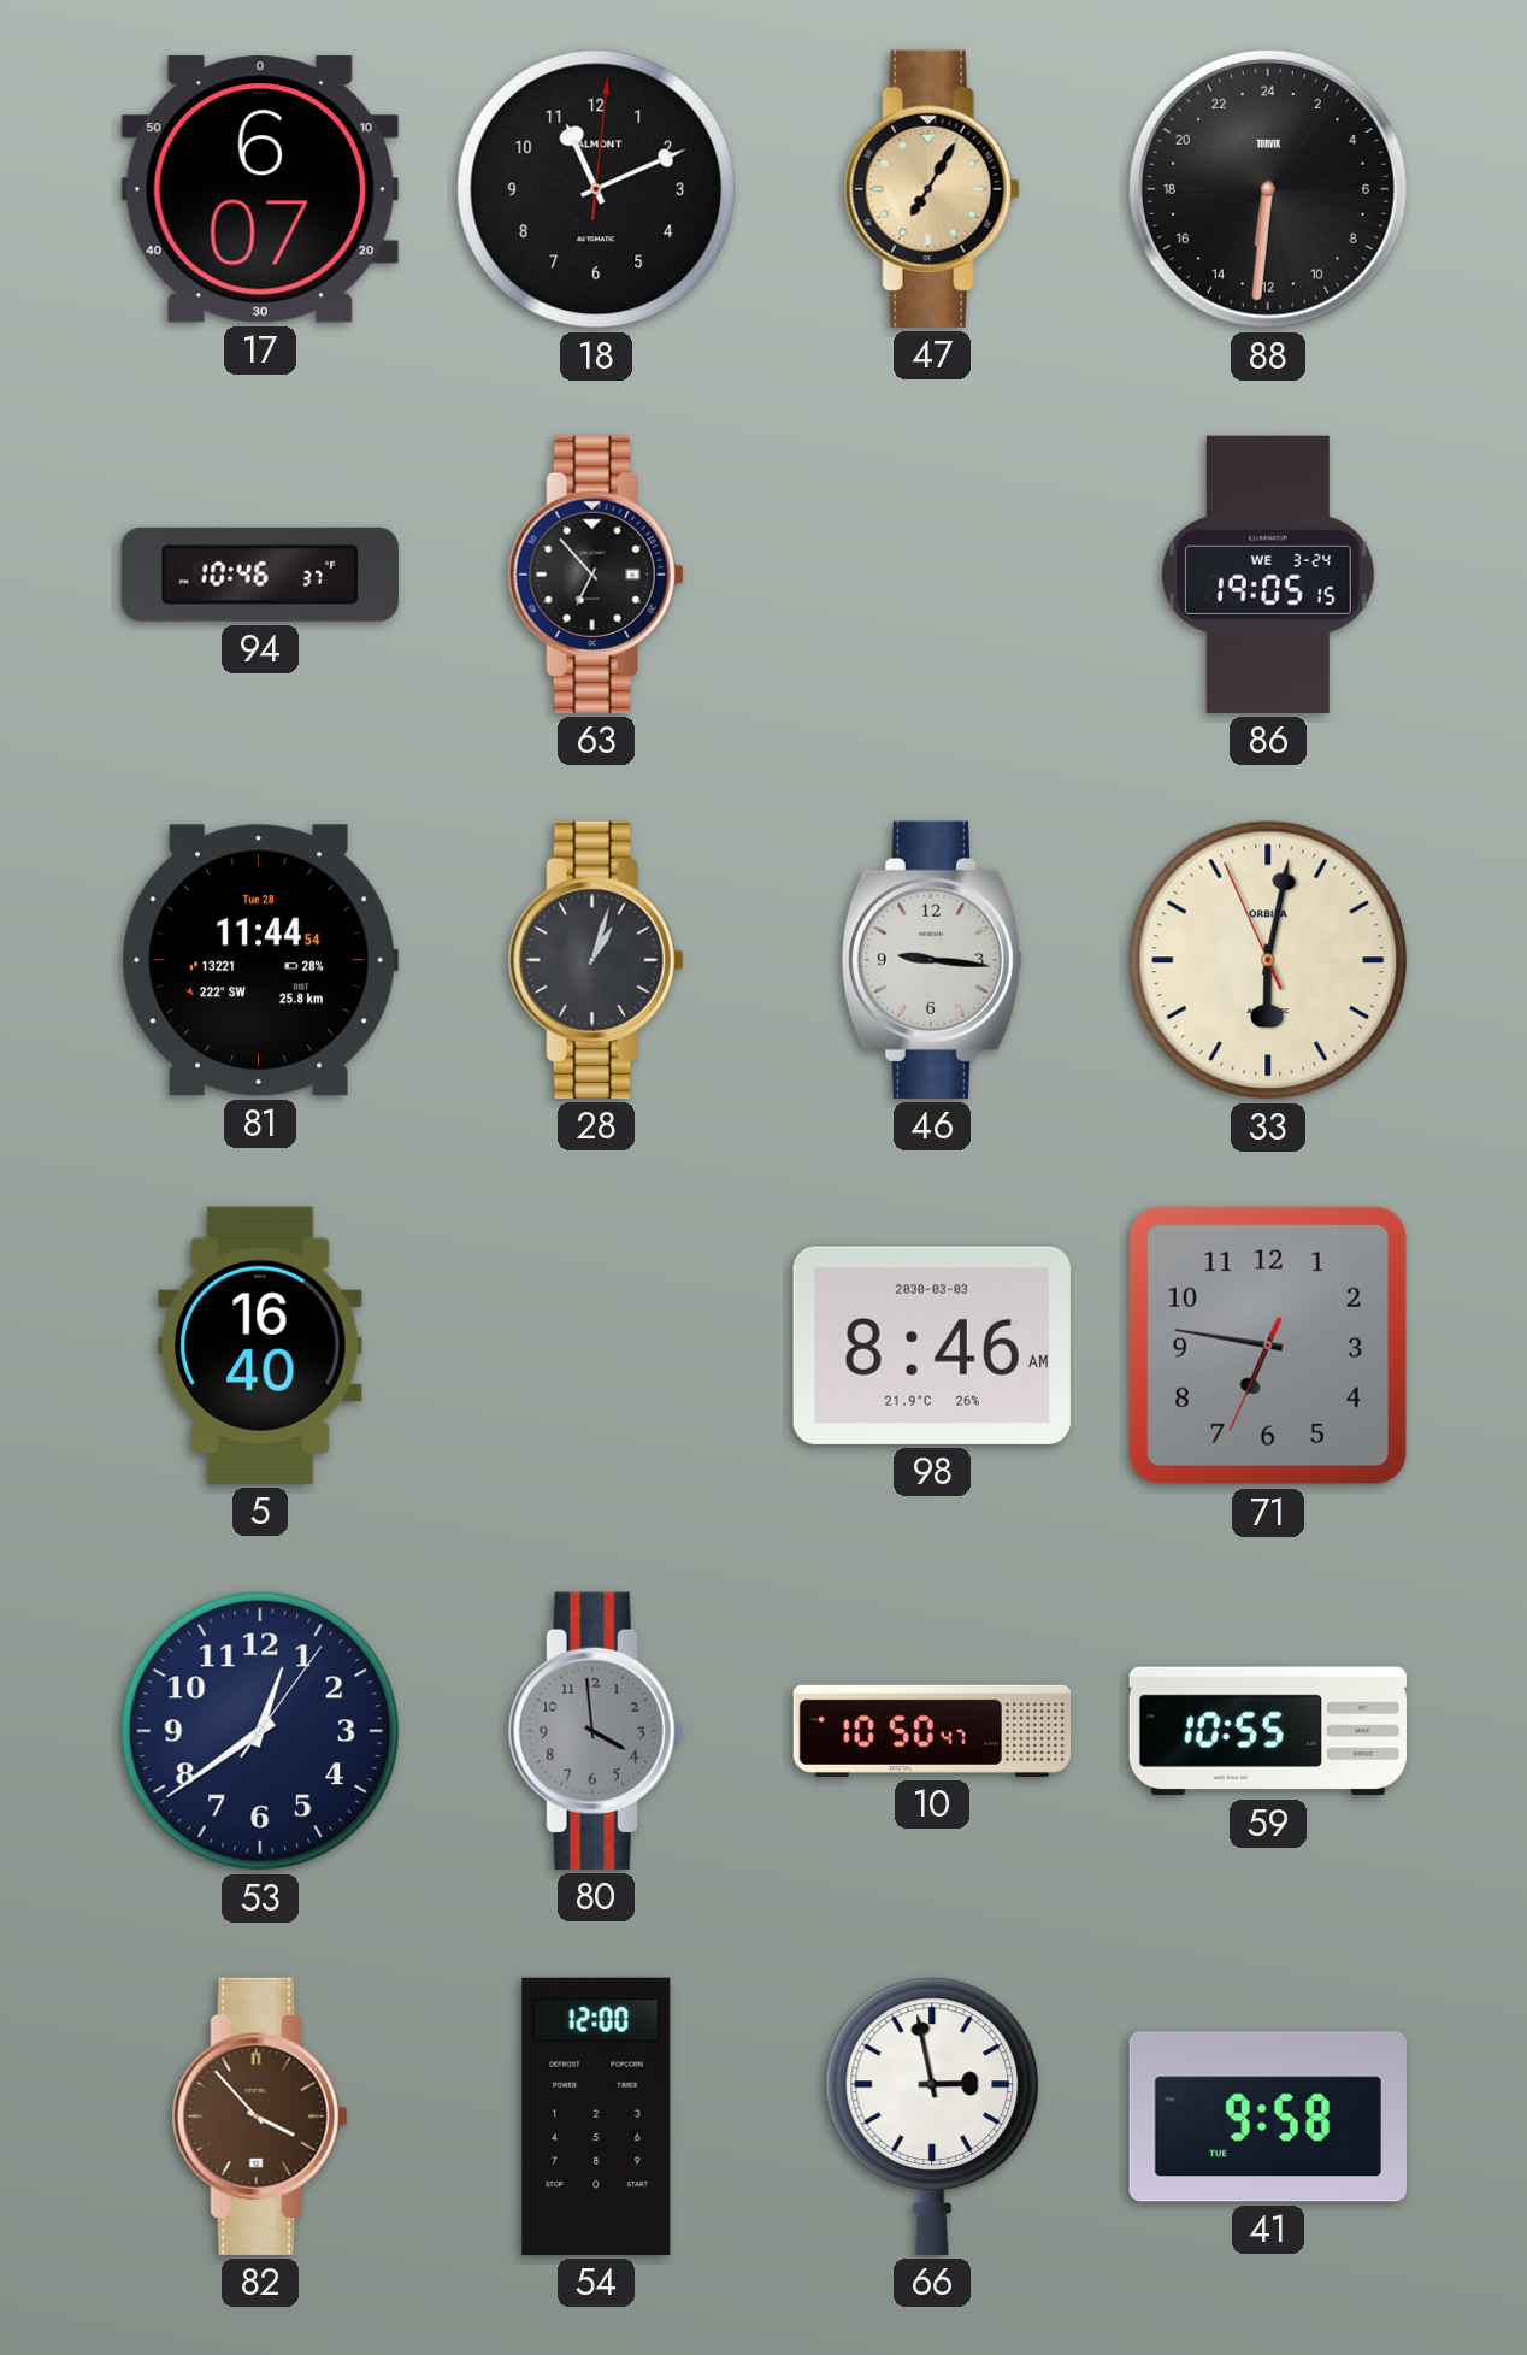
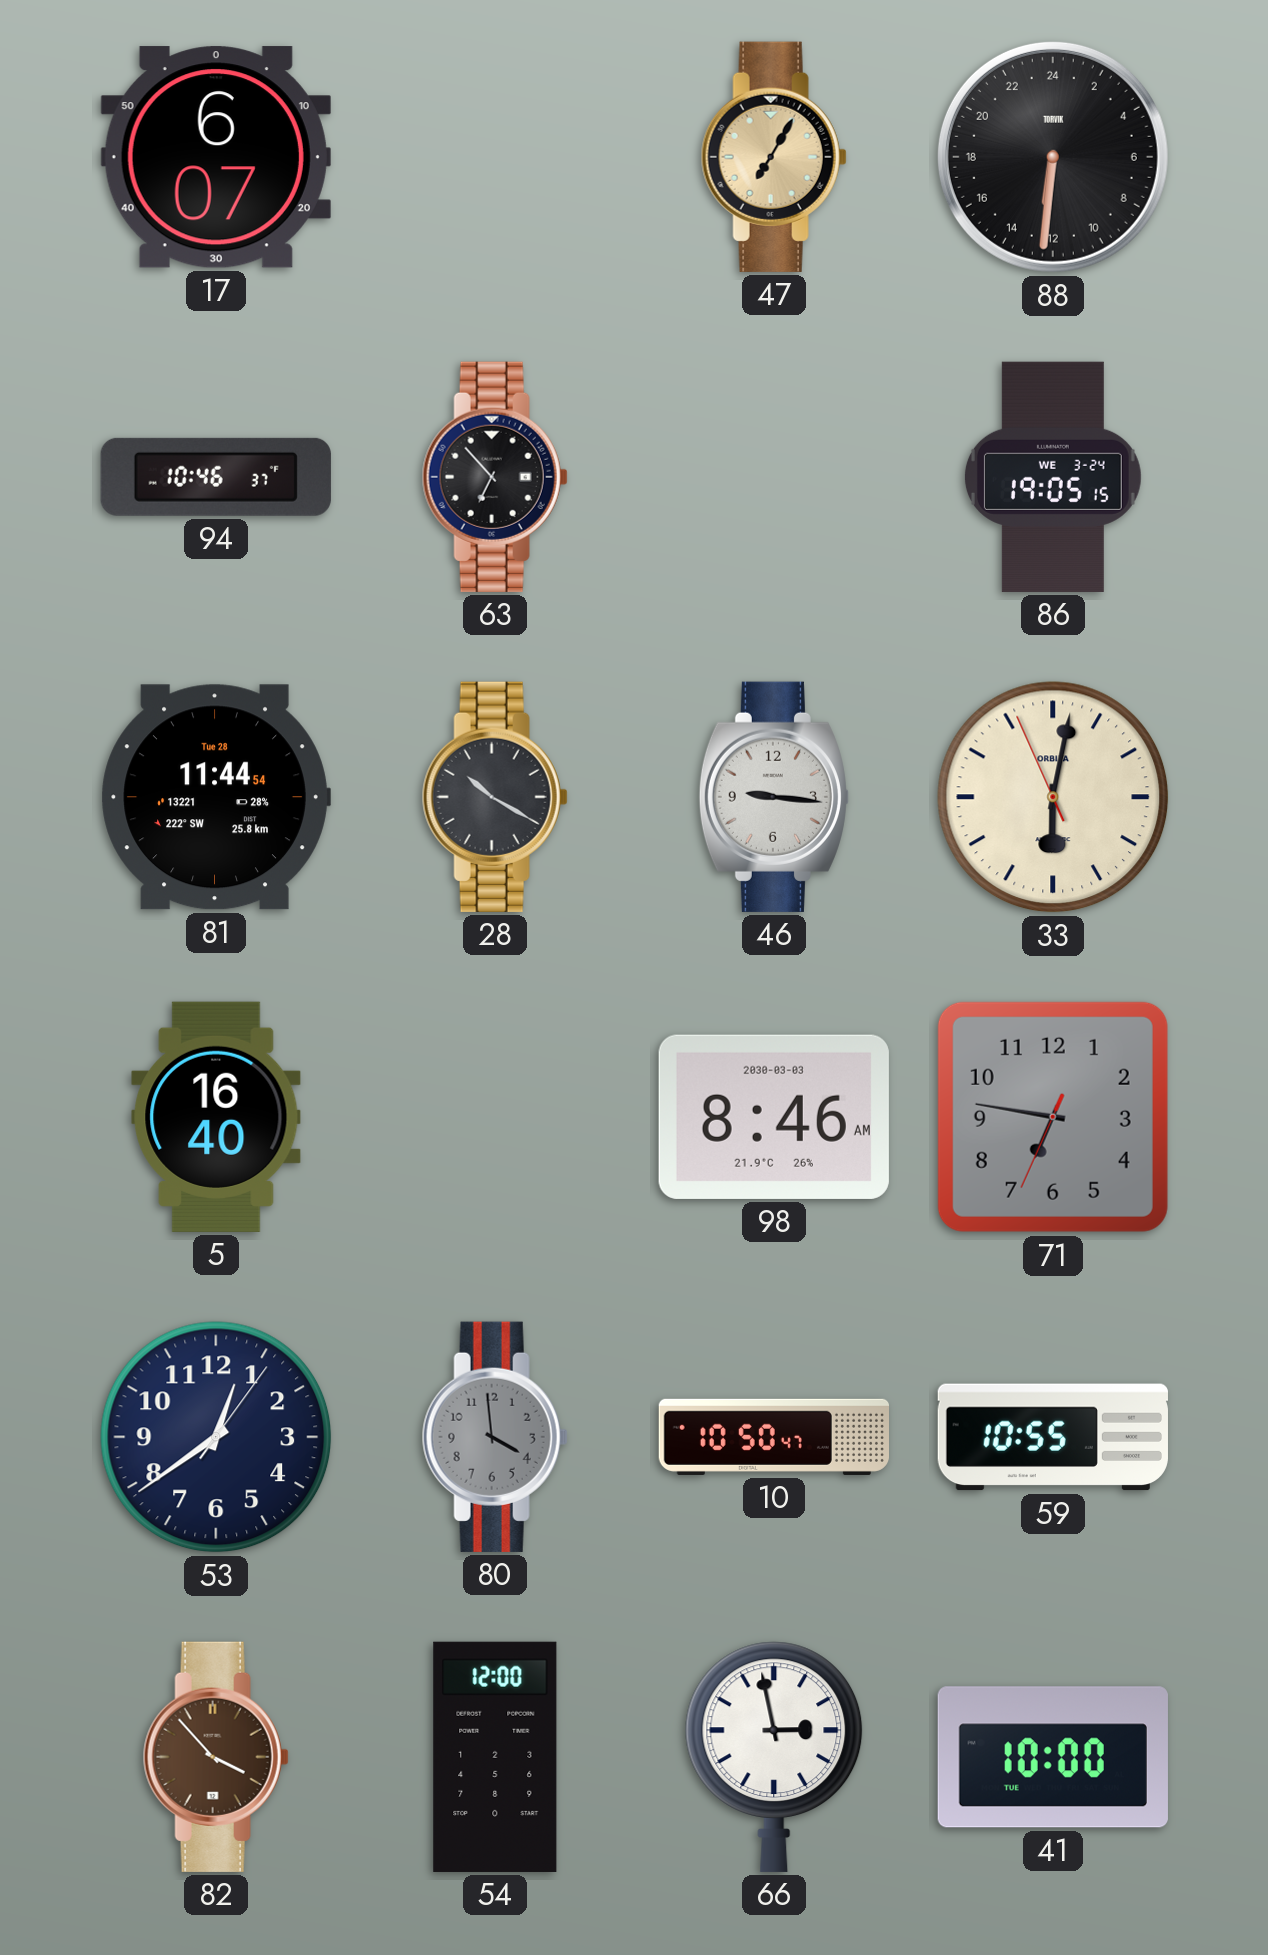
18: 11:11 -> none
28: 1:03 -> 10:20
41: 9:58 -> 10:00
